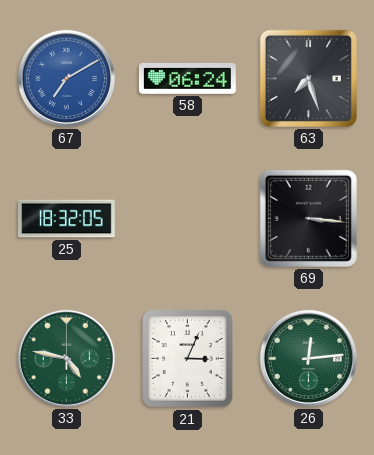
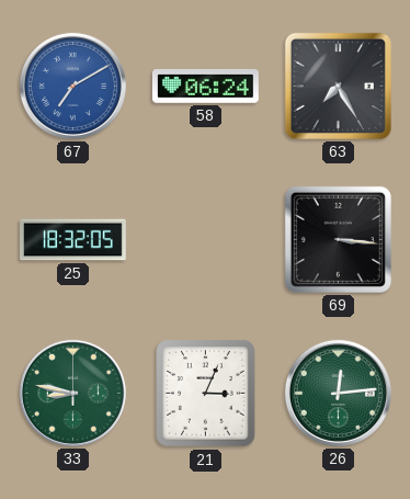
63: 7:27 -> 7:25
33: 4:47 -> 8:47
